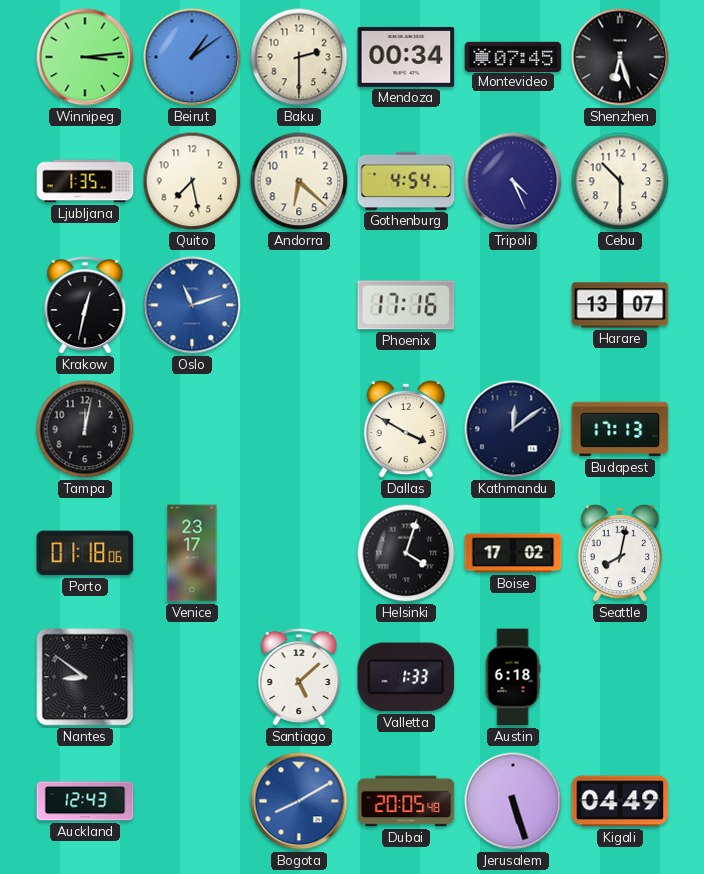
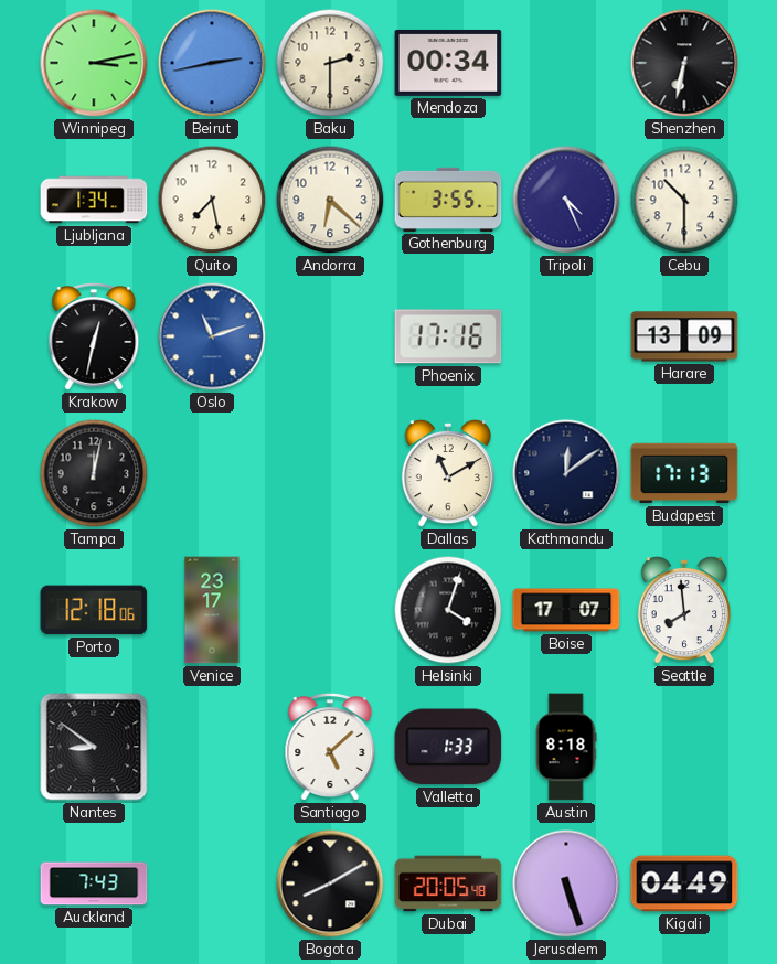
Winnipeg: 3:14 -> 3:13
Beirut: 1:09 -> 2:43
Montevideo: 07:45 -> none
Shenzhen: 6:27 -> 6:32
Ljubljana: 1:35 -> 1:34
Gothenburg: 4:54 -> 3:55
Harare: 13:07 -> 13:09
Dallas: 3:50 -> 11:10
Porto: 01:18 -> 12:18
Boise: 17:02 -> 17:07
Seattle: 8:02 -> 7:59
Austin: 6:18 -> 8:18
Auckland: 12:43 -> 7:43
Bogota dial: blue -> black
